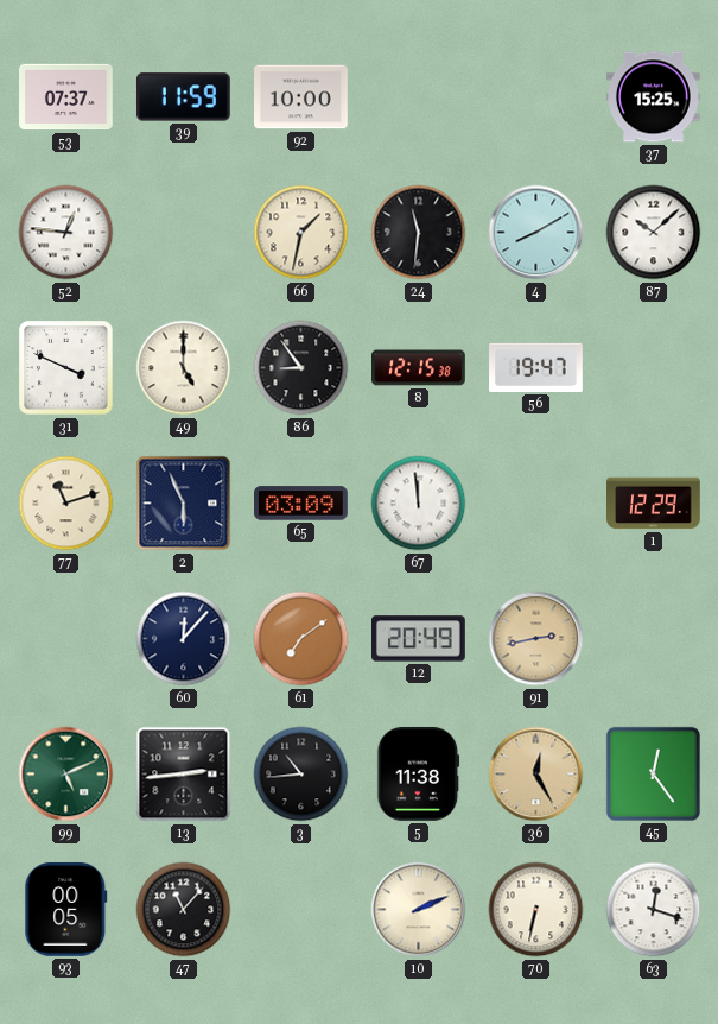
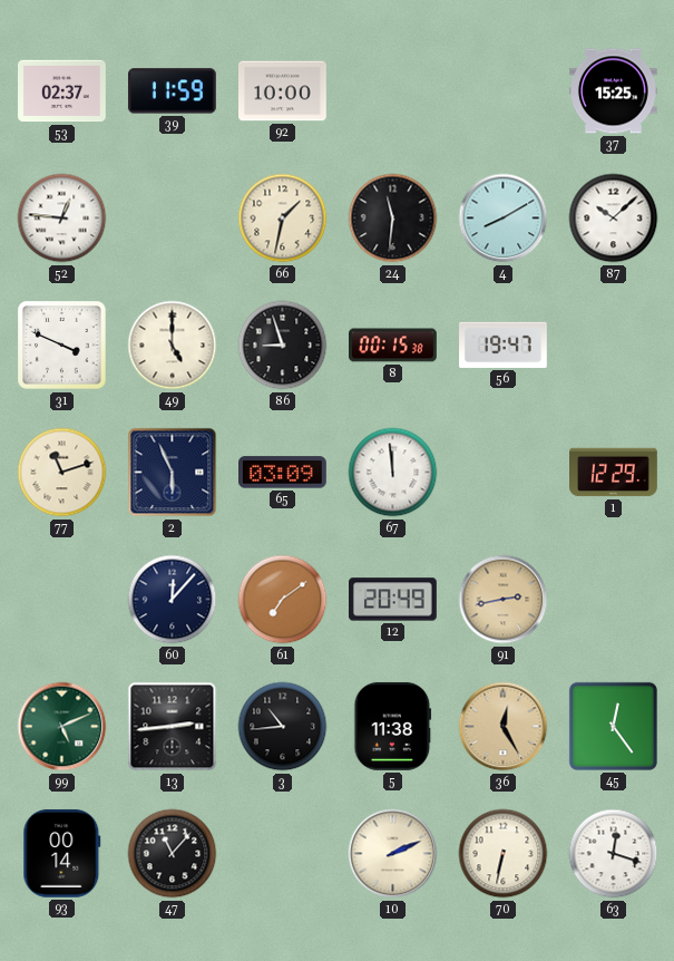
53: 07:37 -> 02:37
86: 8:54 -> 8:57
8: 12:15 -> 00:15
93: 00:05 -> 00:14
